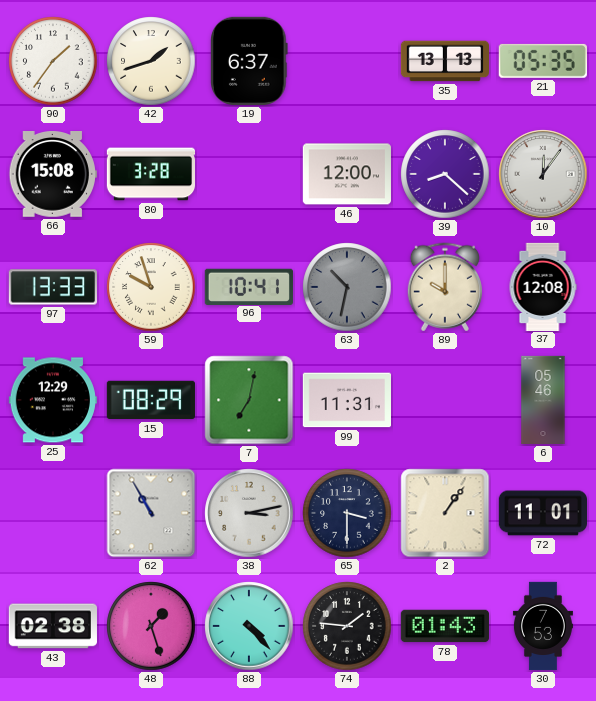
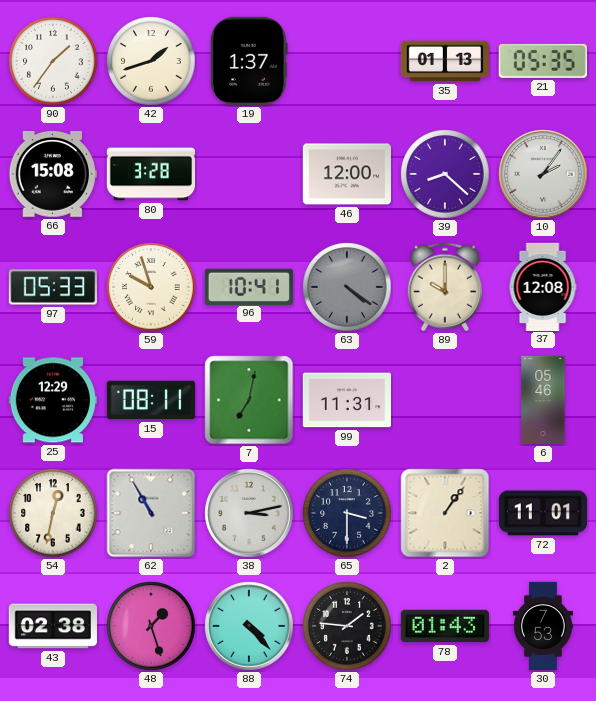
19: 6:37 -> 1:37
35: 13:13 -> 01:13
10: 12:06 -> 2:06
97: 13:33 -> 05:33
63: 10:32 -> 4:21
15: 08:29 -> 08:11
54: none -> 12:32
